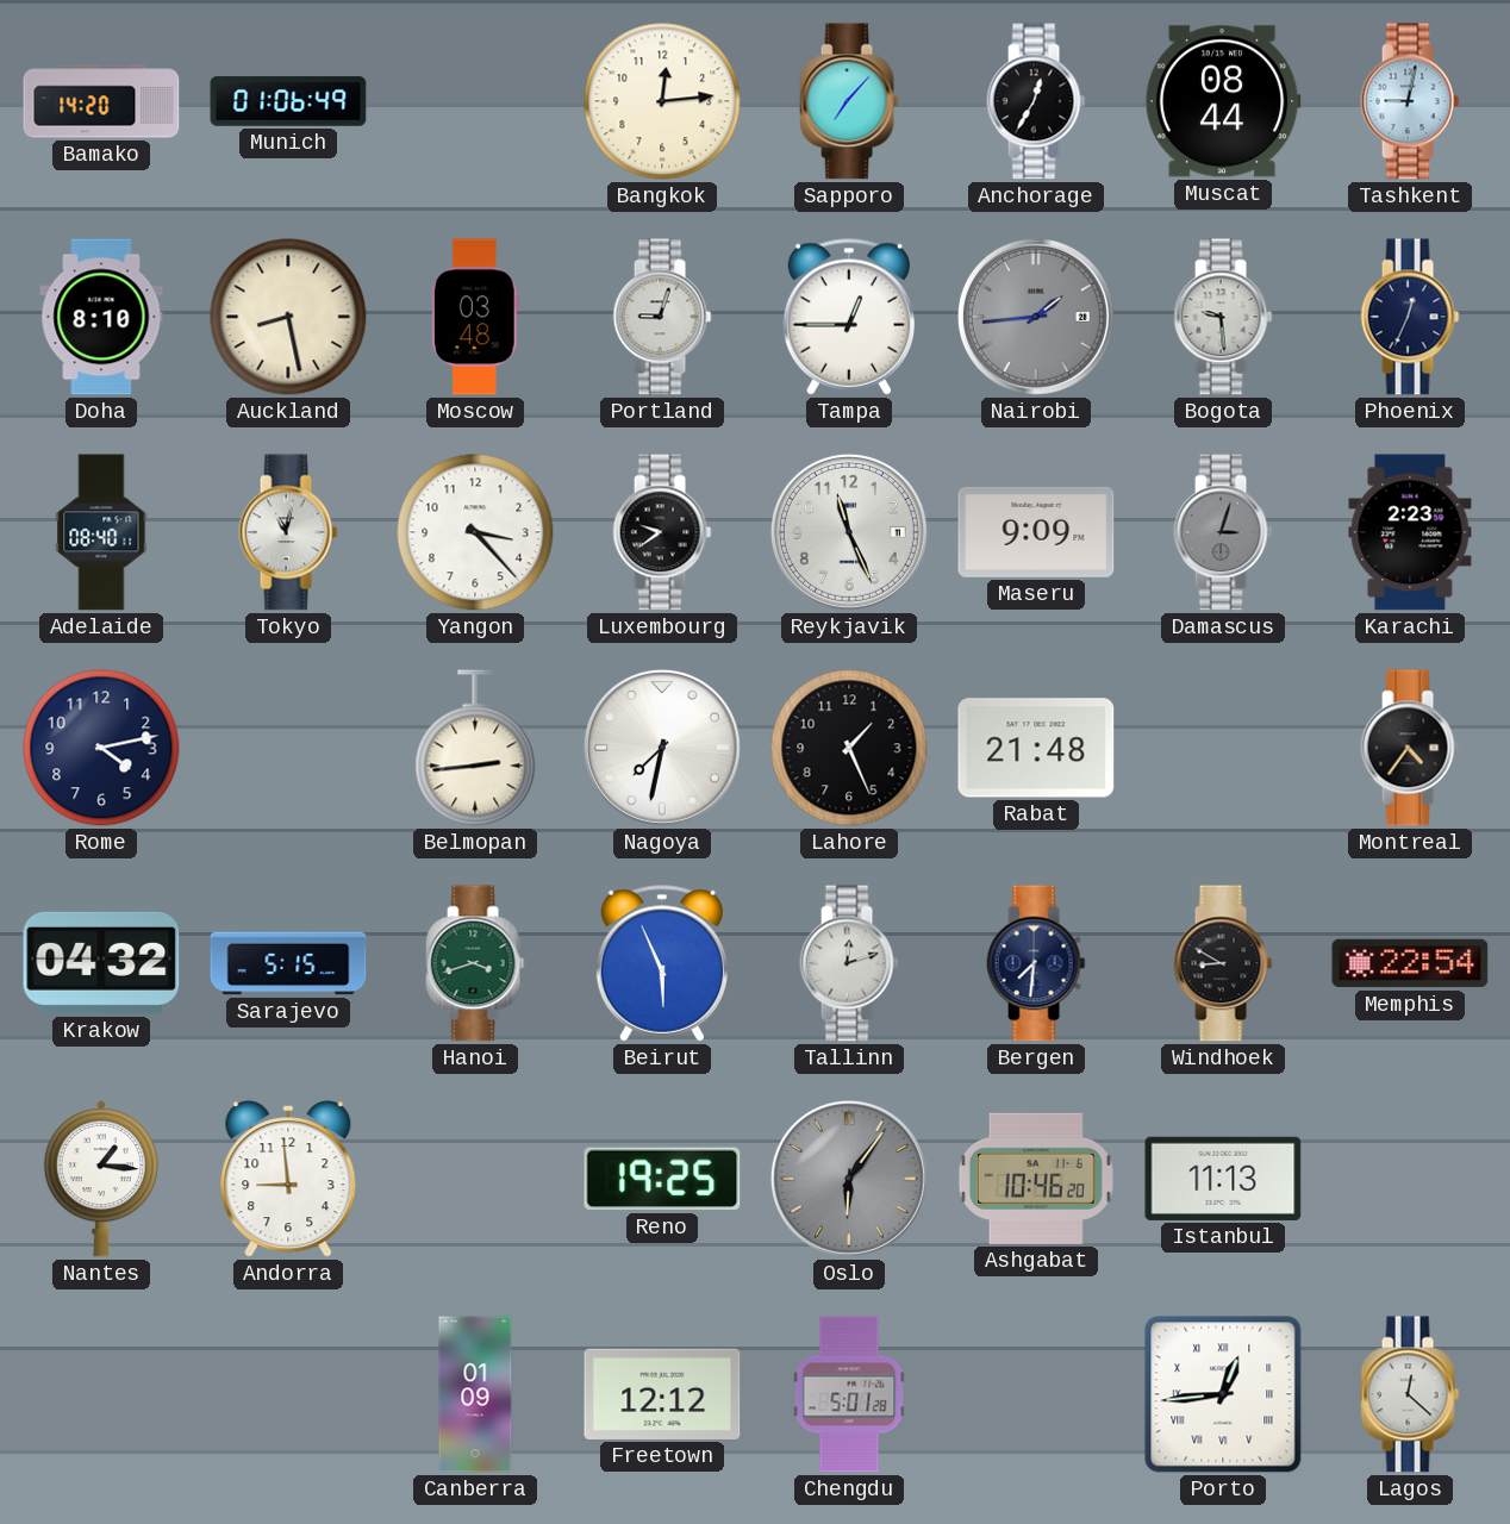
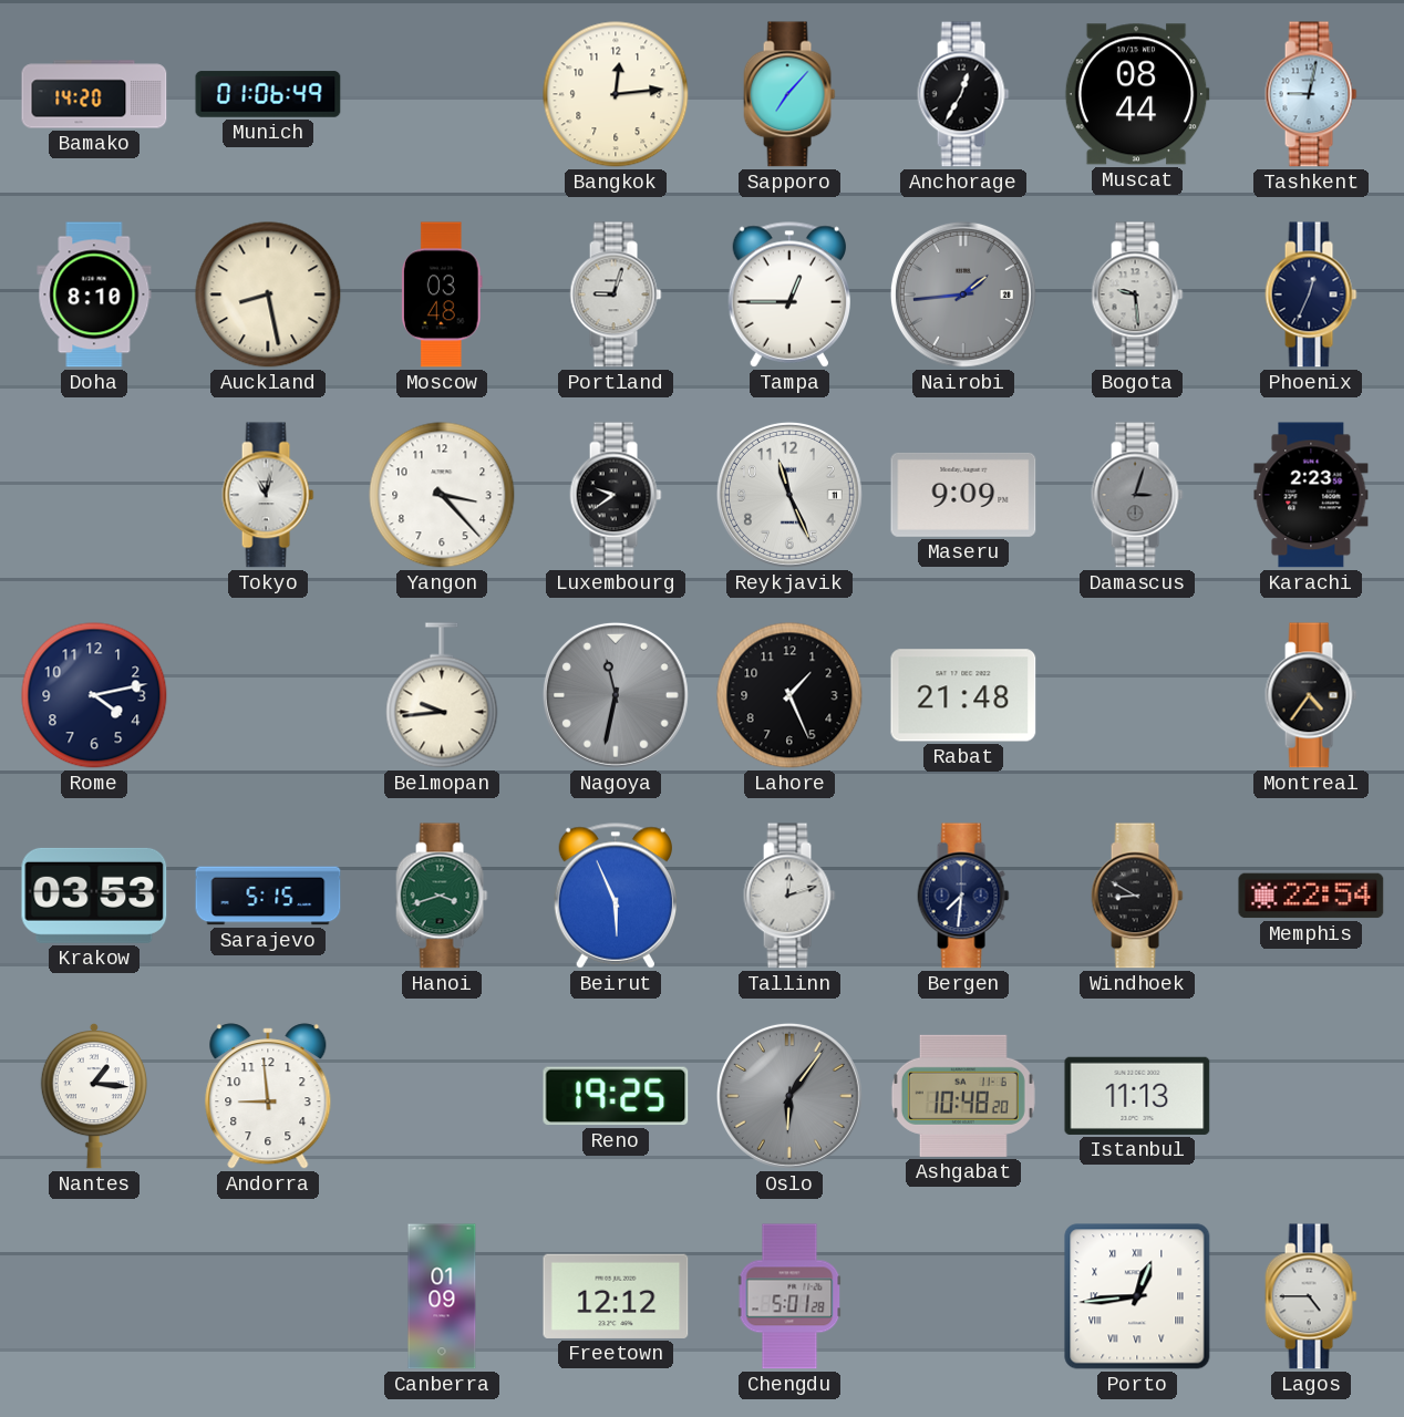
Adelaide: 08:40 -> none
Belmopan: 2:44 -> 9:44
Nagoya: 7:32 -> 11:32
Nagoya dial: white -> grey
Krakow: 04:32 -> 03:53
Ashgabat: 10:46 -> 10:48
Lagos: 12:22 -> 4:45
